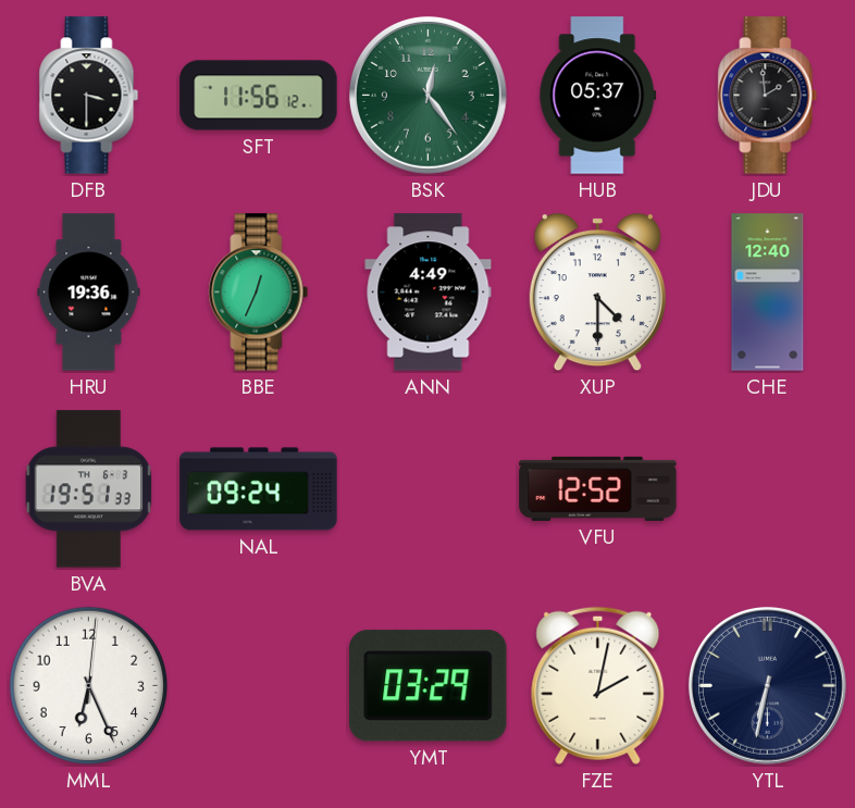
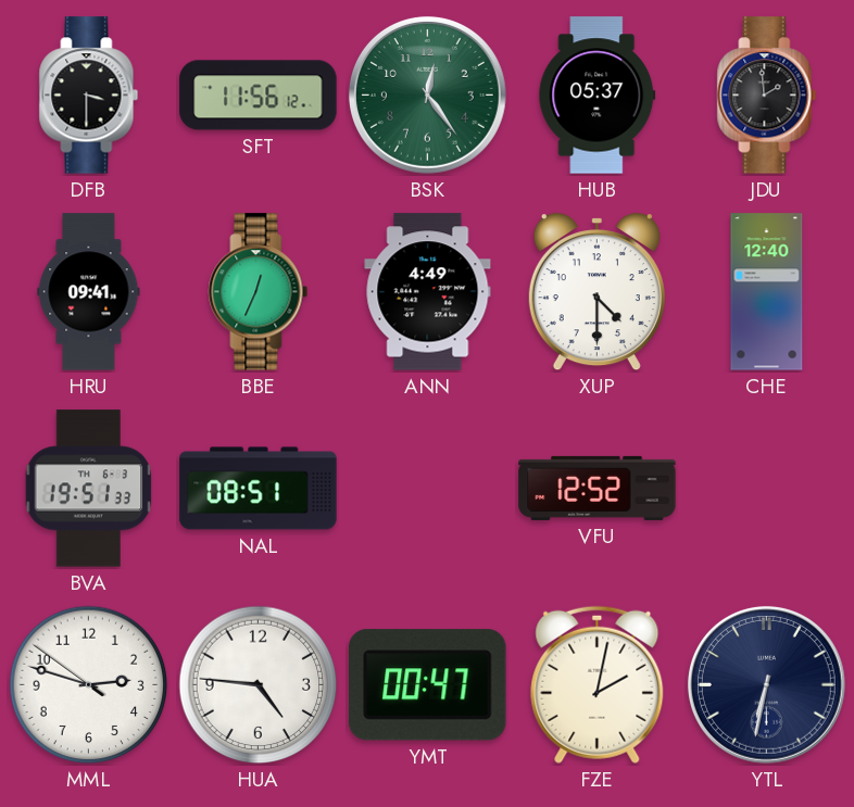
HRU: 19:36 -> 09:41
NAL: 09:24 -> 08:51
MML: 6:26 -> 2:47
HUA: none -> 4:46
YMT: 03:29 -> 00:47
